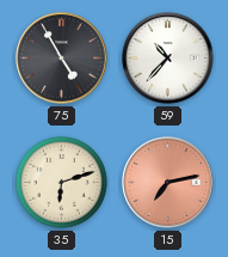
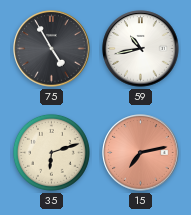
59: 10:37 -> 10:43
